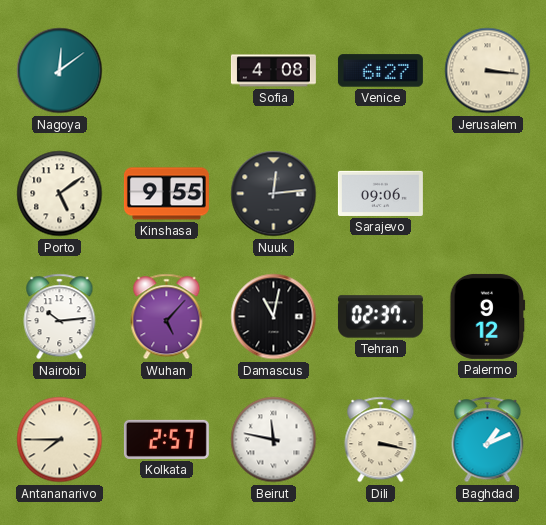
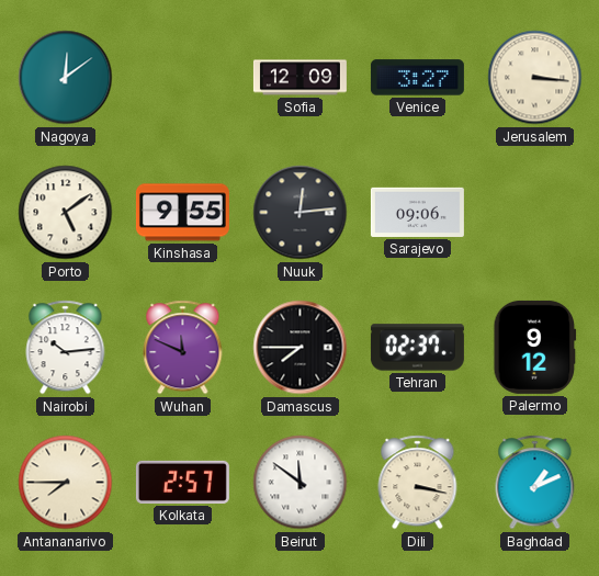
Sofia: 4:08 -> 12:09
Venice: 6:27 -> 3:27
Wuhan: 5:07 -> 11:49
Damascus: 11:02 -> 7:45
Beirut: 11:47 -> 11:51
